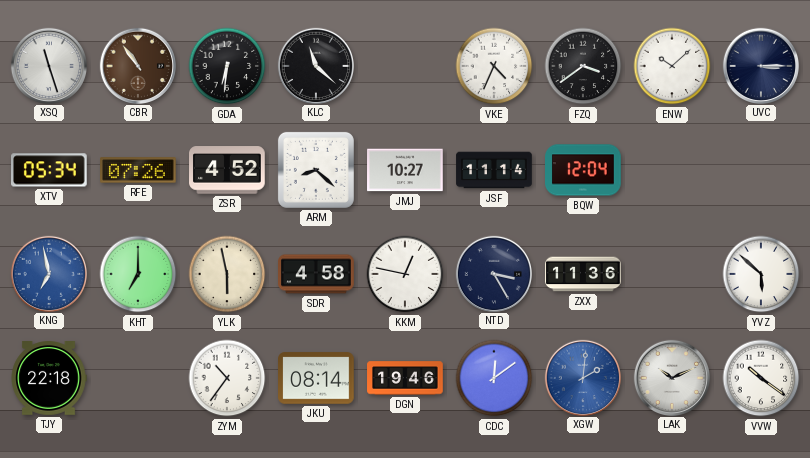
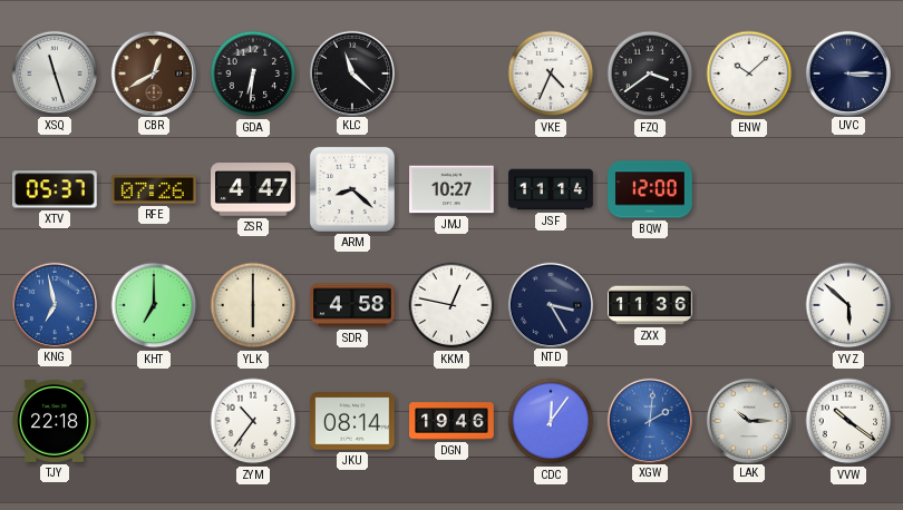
CBR: 10:54 -> 12:40
XTV: 05:34 -> 05:37
ZSR: 4:52 -> 4:47
BQW: 12:04 -> 12:00
YLK: 5:58 -> 6:00
CDC: 12:09 -> 12:06
LAK: 10:11 -> 10:15
